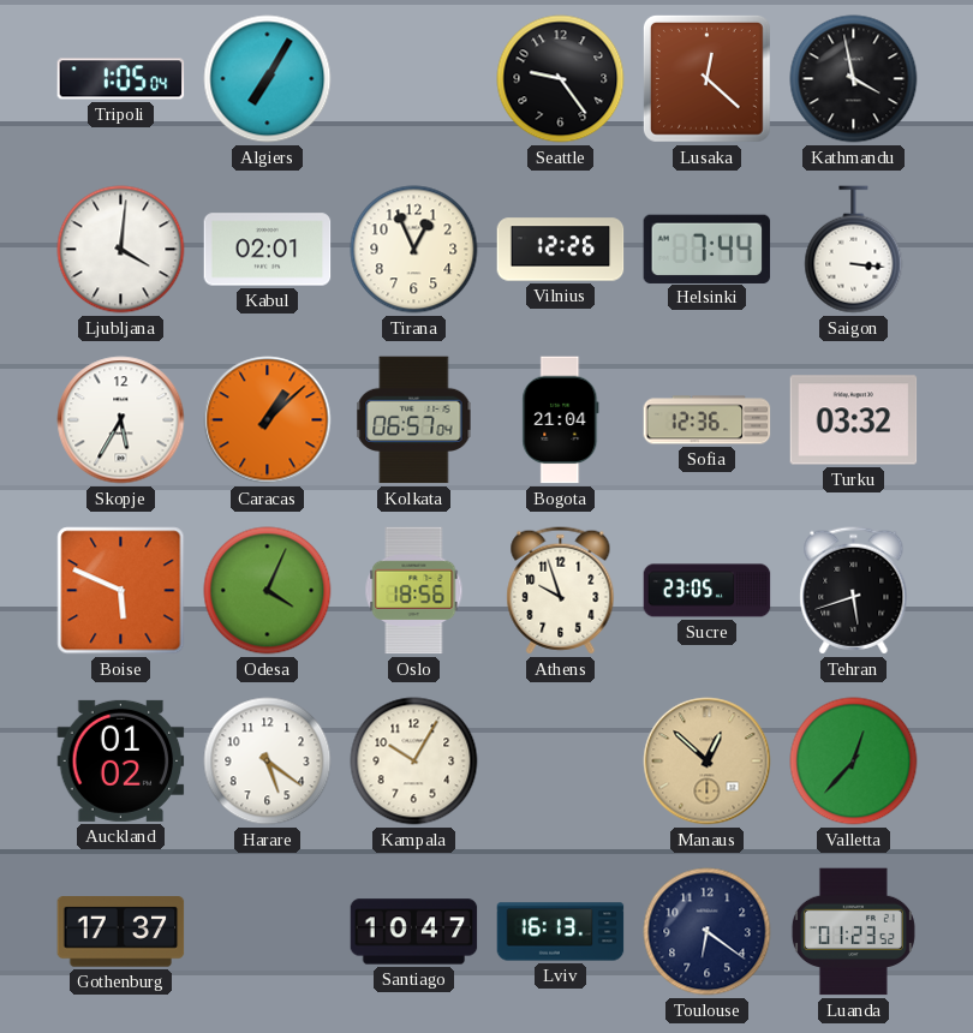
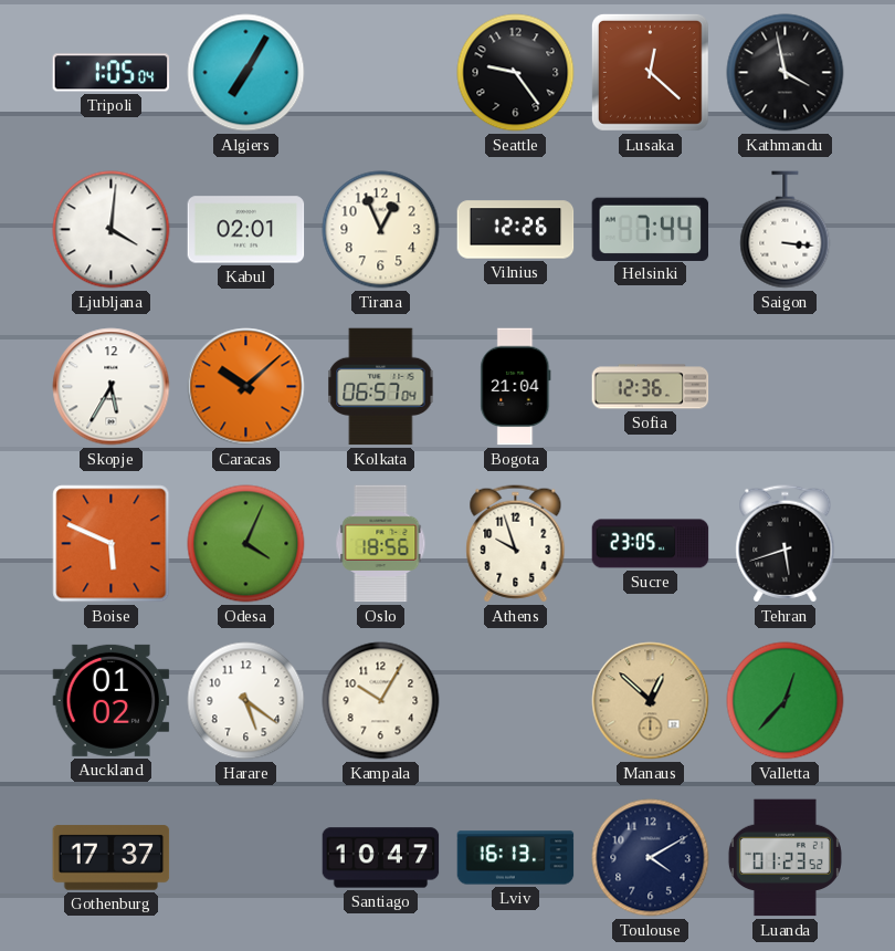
Caracas: 1:08 -> 10:08
Turku: 03:32 -> none
Toulouse: 6:21 -> 4:10
